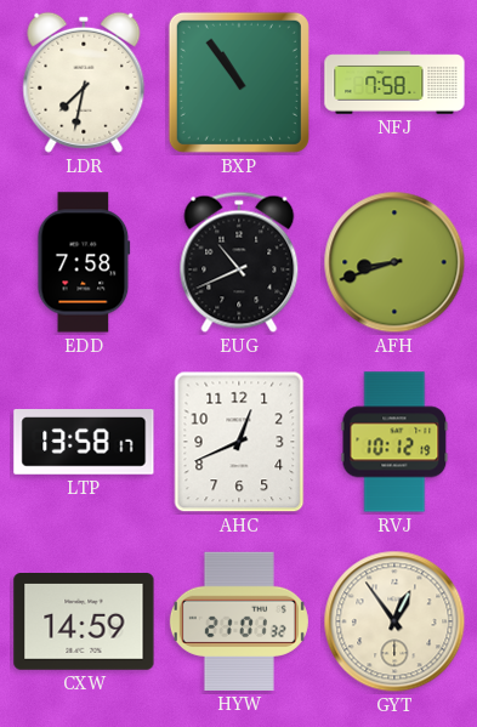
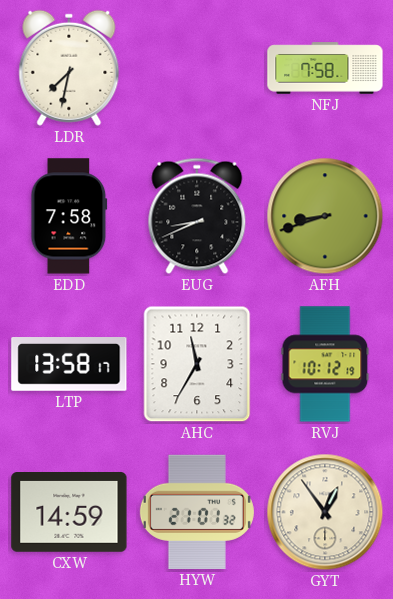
BXP: 10:54 -> none
EUG: 10:41 -> 8:41
AHC: 12:41 -> 11:35
